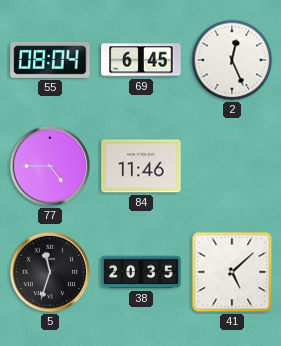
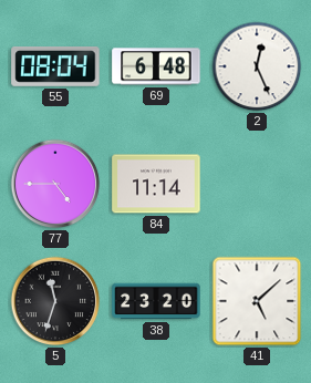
69: 6:45 -> 6:48
84: 11:46 -> 11:14
38: 20:35 -> 23:20
